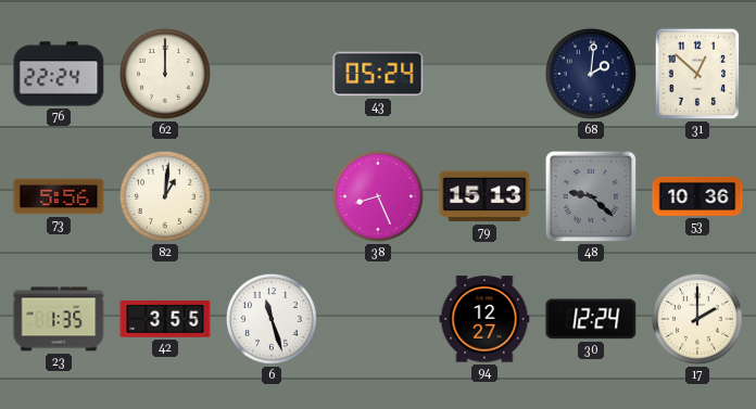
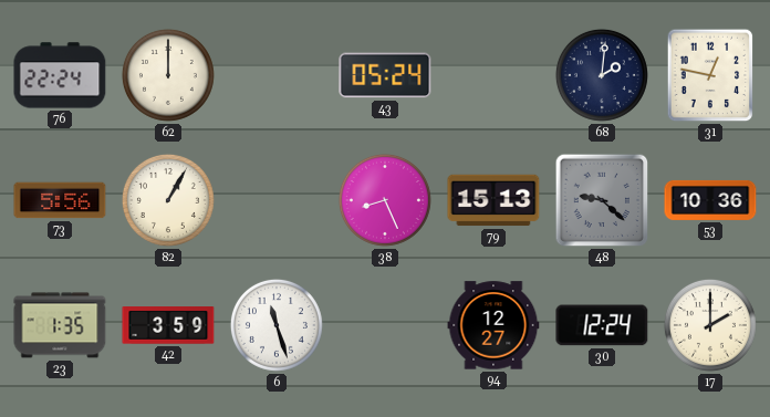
31: 12:52 -> 12:47
82: 1:01 -> 1:05
42: 3:55 -> 3:59
